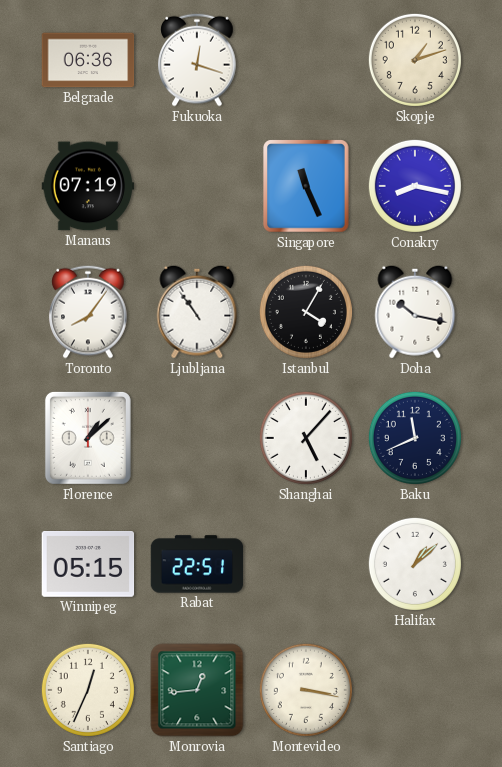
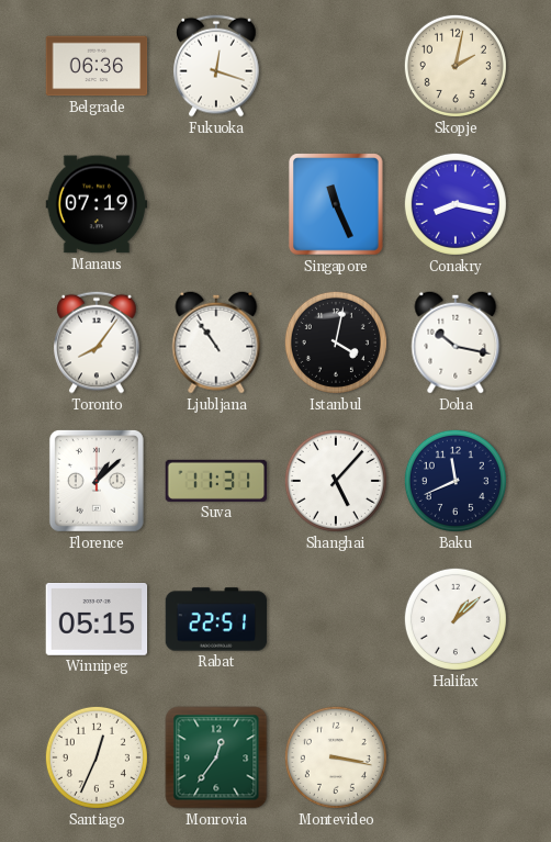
Skopje: 1:12 -> 2:02
Istanbul: 4:05 -> 4:02
Suva: none -> 11:31
Monrovia: 12:44 -> 12:36
